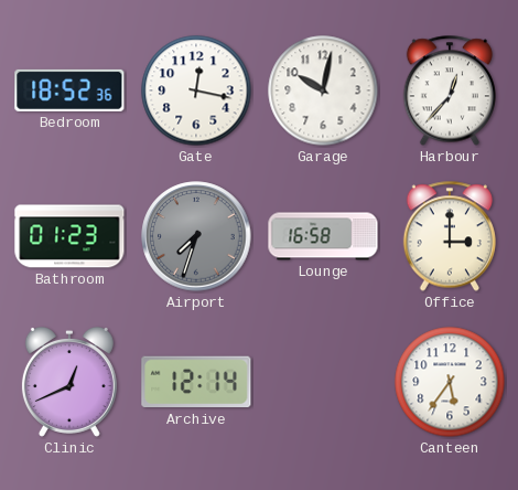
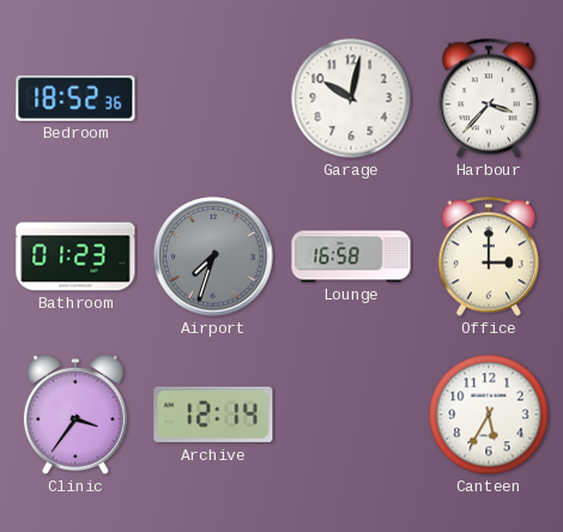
Gate: 12:17 -> none
Harbour: 12:37 -> 3:37
Clinic: 12:41 -> 3:36
Canteen: 5:36 -> 5:35
